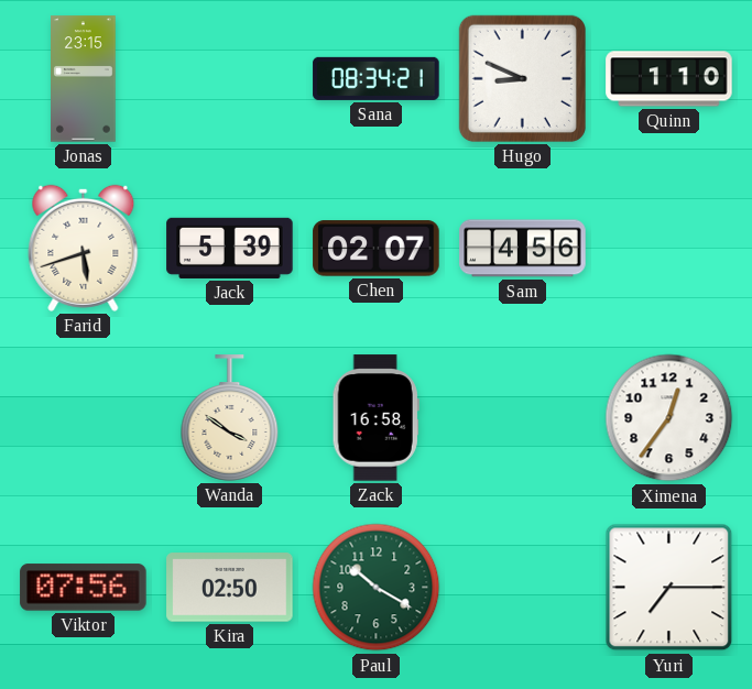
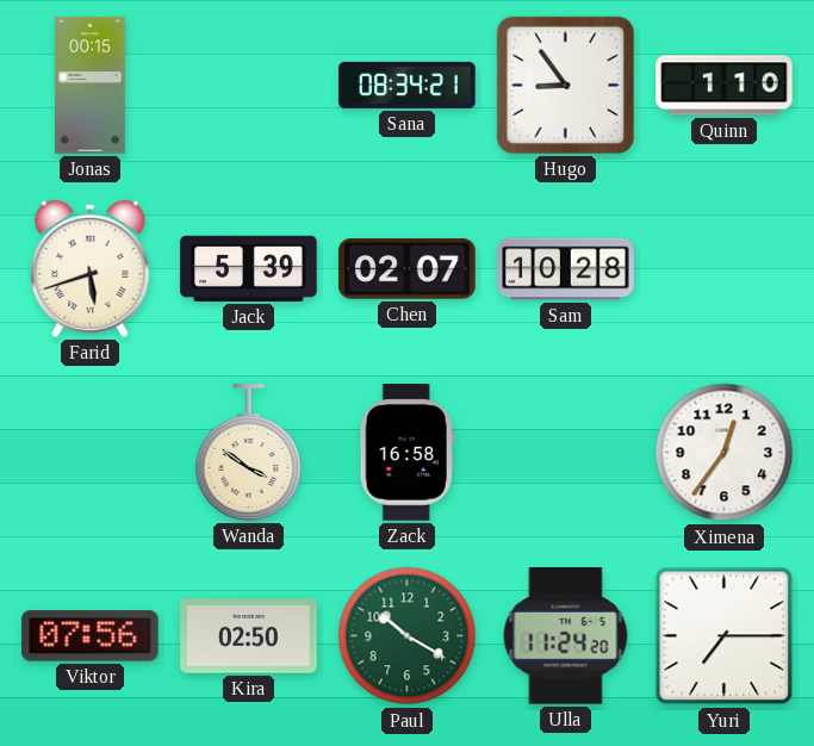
Jonas: 23:15 -> 00:15
Hugo: 8:49 -> 8:54
Sam: 4:56 -> 10:28
Ulla: none -> 11:24
